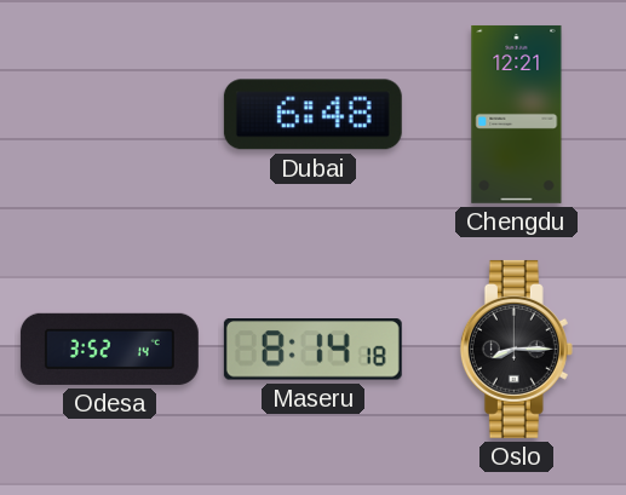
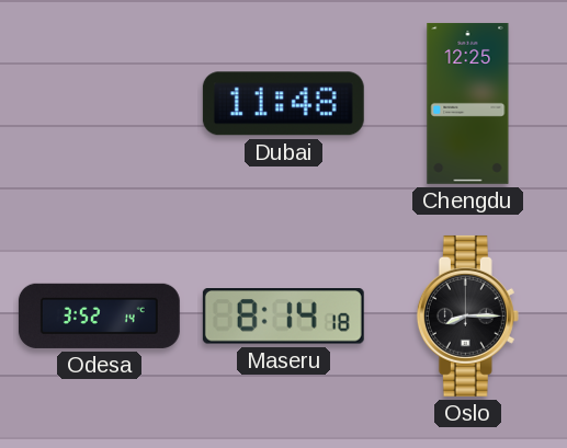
Dubai: 6:48 -> 11:48
Chengdu: 12:21 -> 12:25
